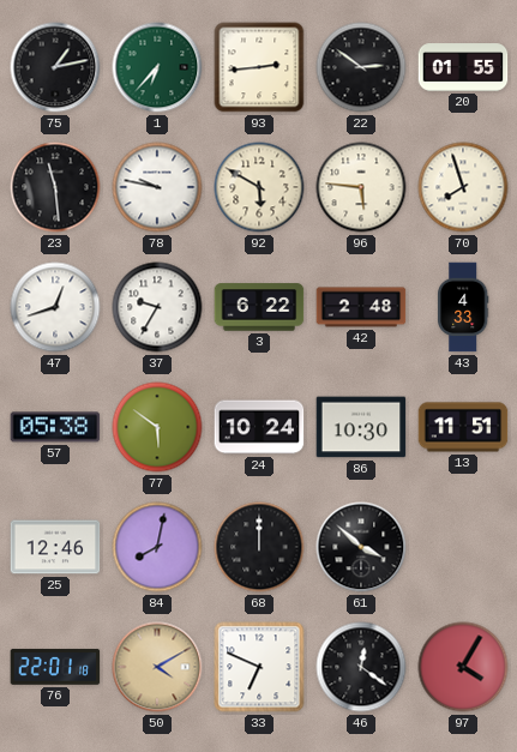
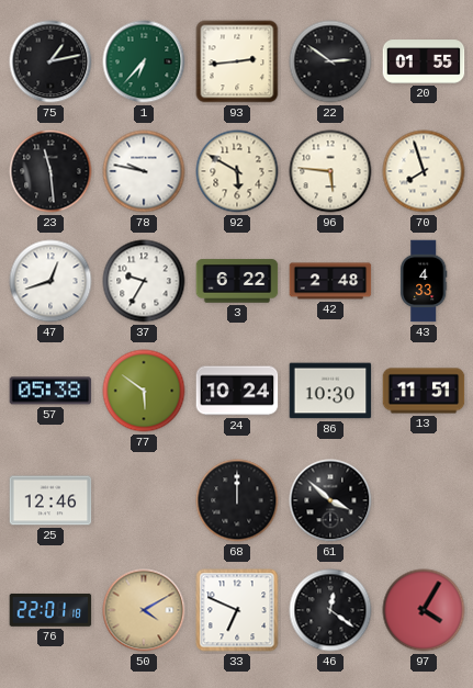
84: 8:02 -> none
